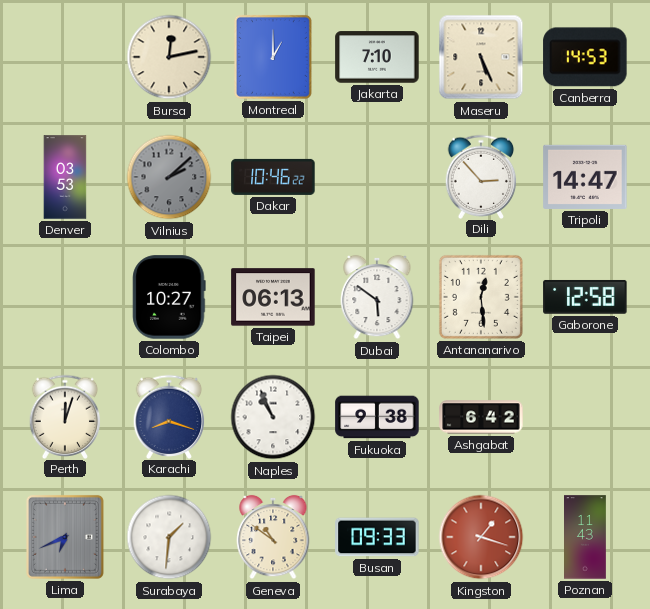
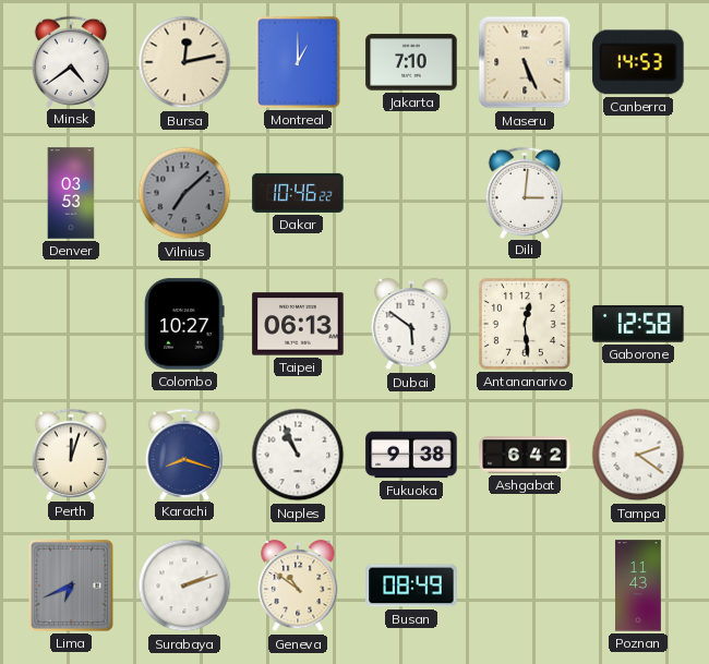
Minsk: none -> 4:39
Vilnius: 2:08 -> 7:08
Dili: 2:53 -> 3:01
Tripoli: 14:47 -> none
Tampa: none -> 2:21
Surabaya: 1:31 -> 2:12
Busan: 09:33 -> 08:49
Kingston: 1:18 -> none
